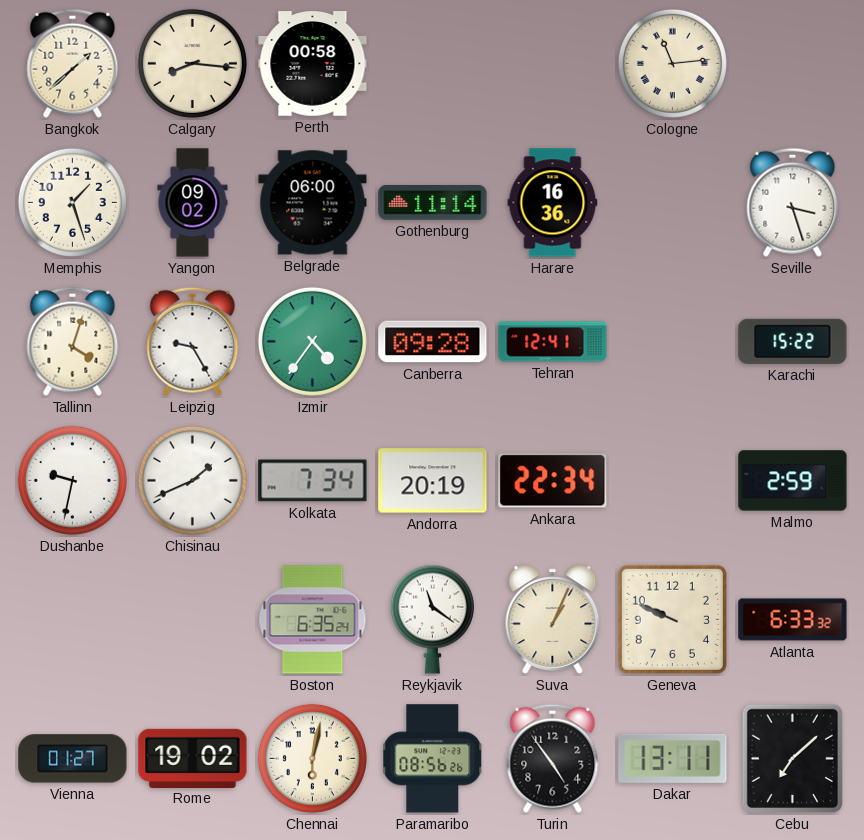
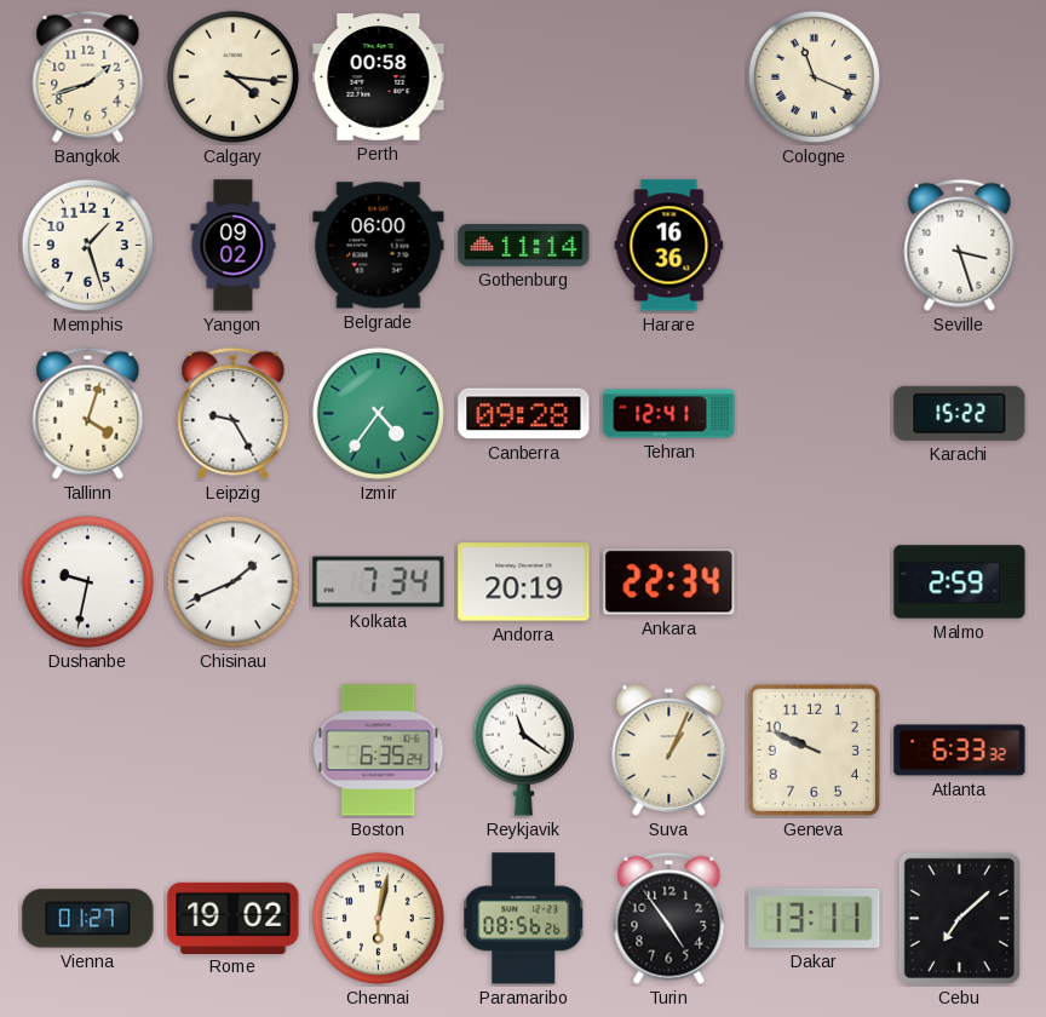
Bangkok: 1:38 -> 1:42
Calgary: 8:16 -> 4:16
Cologne: 11:14 -> 11:19
